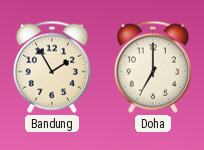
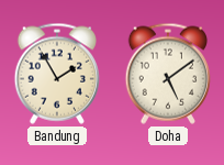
Doha: 7:00 -> 5:09
